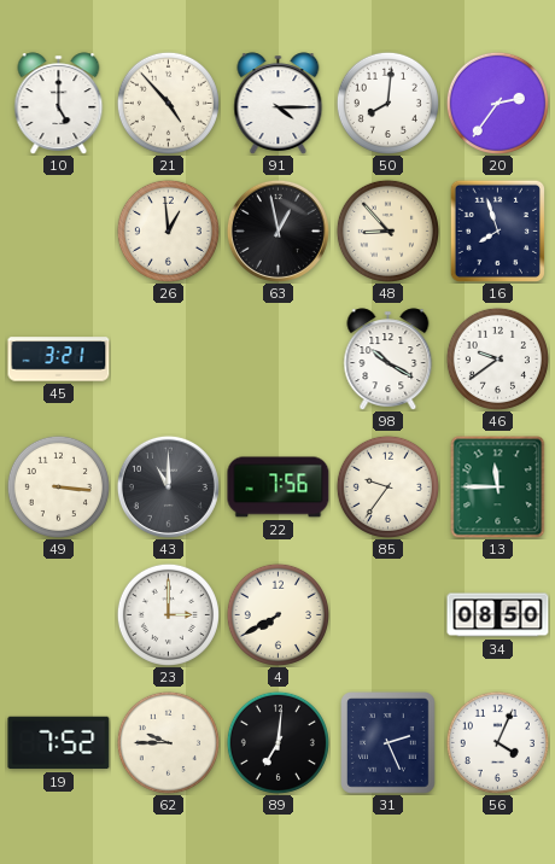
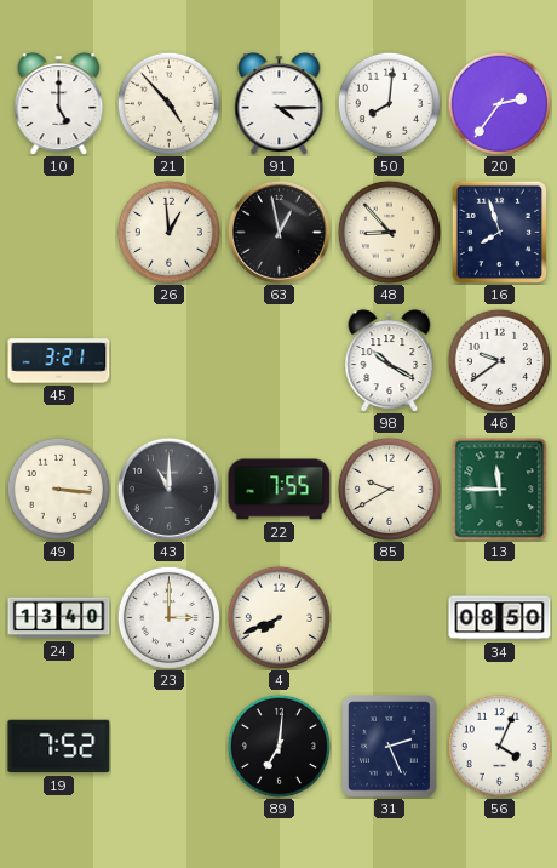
22: 7:56 -> 7:55
85: 9:36 -> 9:40
24: none -> 13:40
4: 7:40 -> 7:41
62: 9:45 -> none
